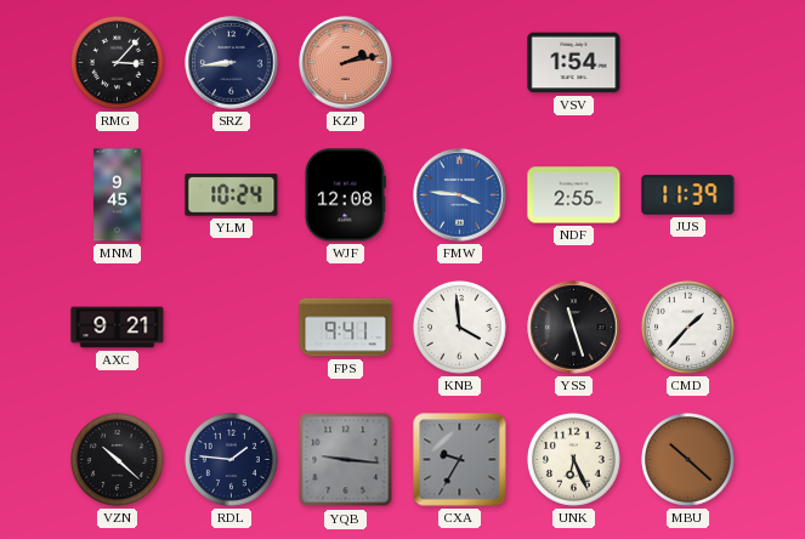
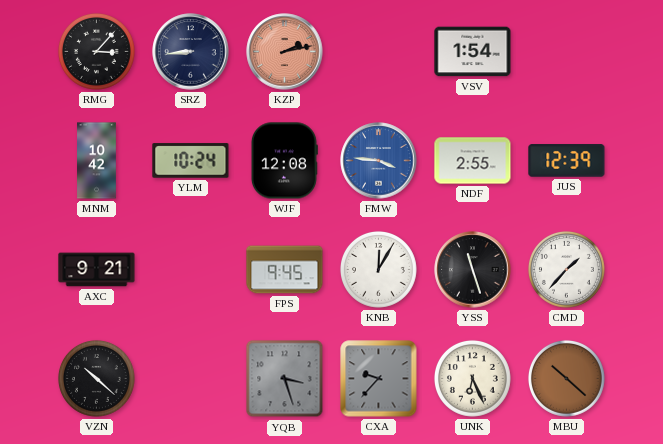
MNM: 9:45 -> 10:42
JUS: 11:39 -> 12:39
FPS: 9:41 -> 9:45
KNB: 3:59 -> 12:05
RDL: 1:46 -> none
YQB: 9:16 -> 3:27
CXA: 9:35 -> 9:37
